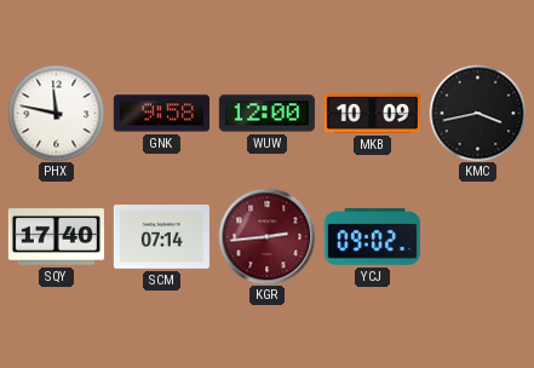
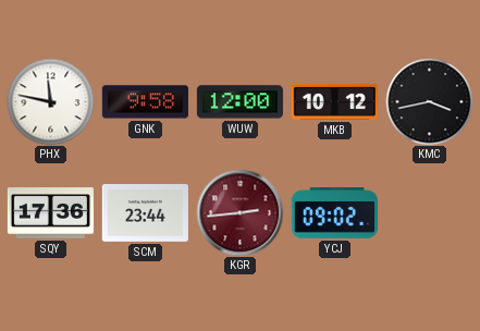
MKB: 10:09 -> 10:12
SQY: 17:40 -> 17:36
SCM: 07:14 -> 23:44
